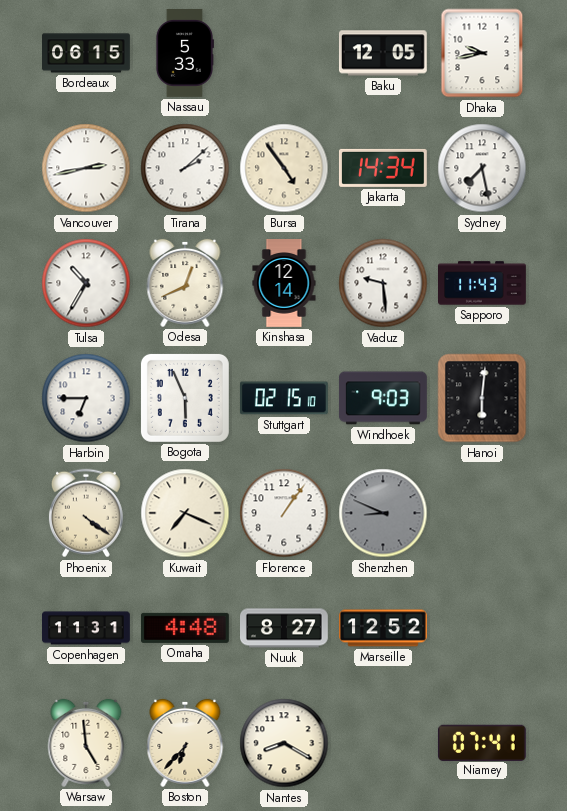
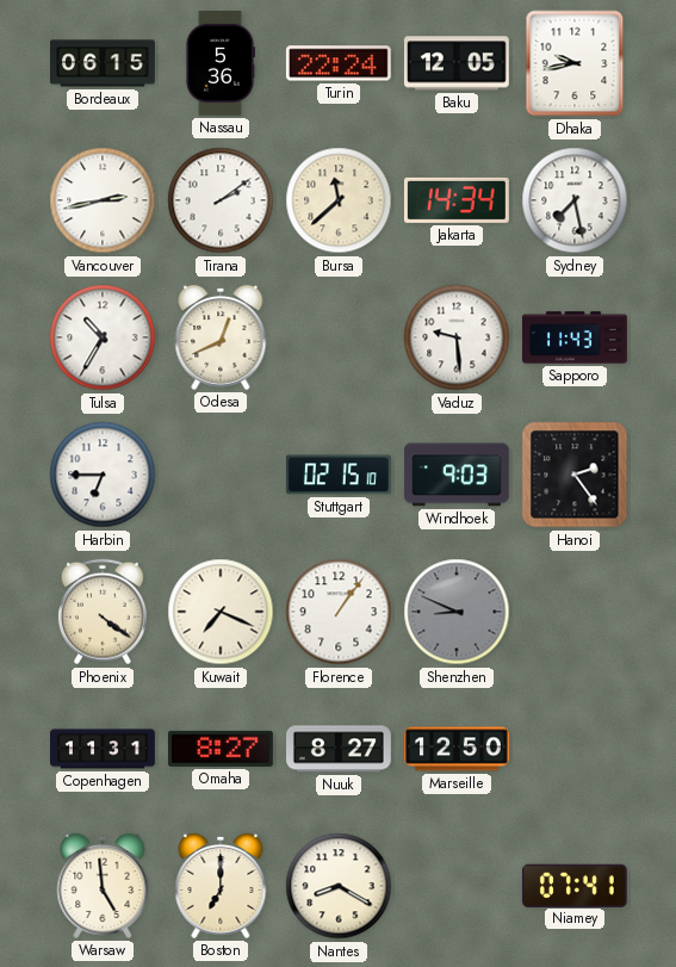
Nassau: 5:33 -> 5:36
Turin: none -> 22:24
Tirana: 2:08 -> 2:09
Bursa: 4:54 -> 11:38
Kinshasa: 12:14 -> none
Bogota: 5:56 -> none
Hanoi: 6:01 -> 2:24
Omaha: 4:48 -> 8:27
Marseille: 12:52 -> 12:50
Boston: 6:37 -> 7:00
